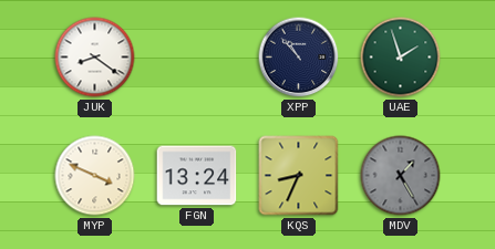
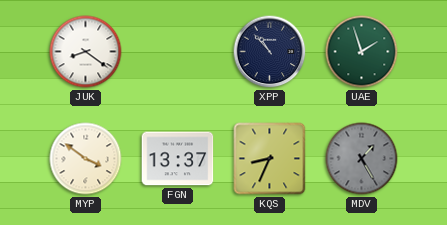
MYP: 3:49 -> 3:51
FGN: 13:24 -> 13:37
